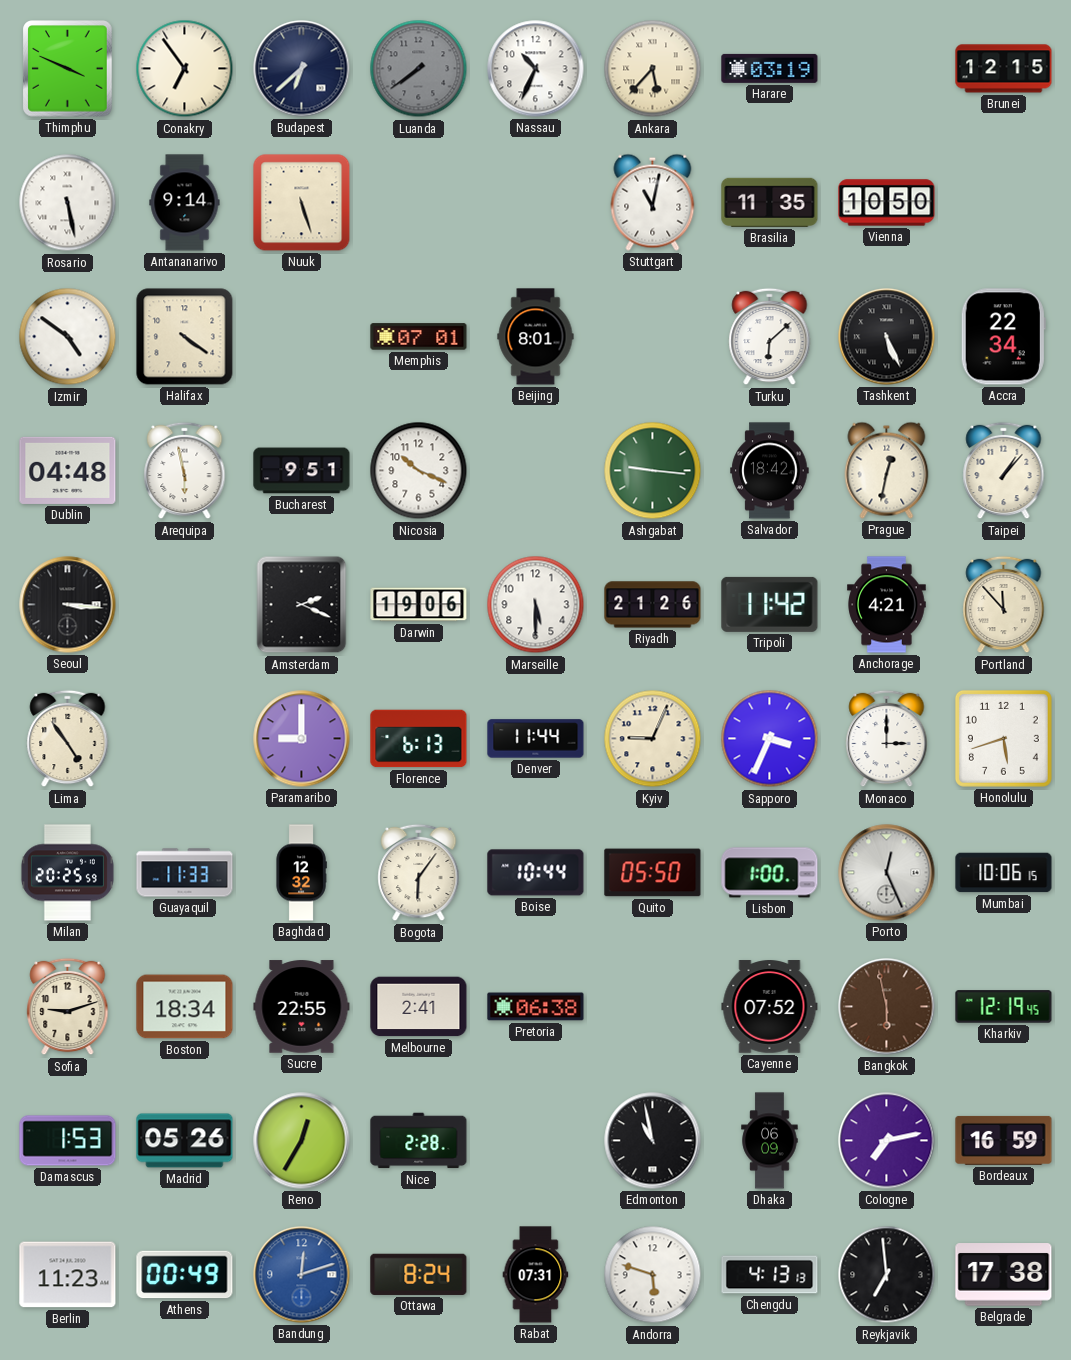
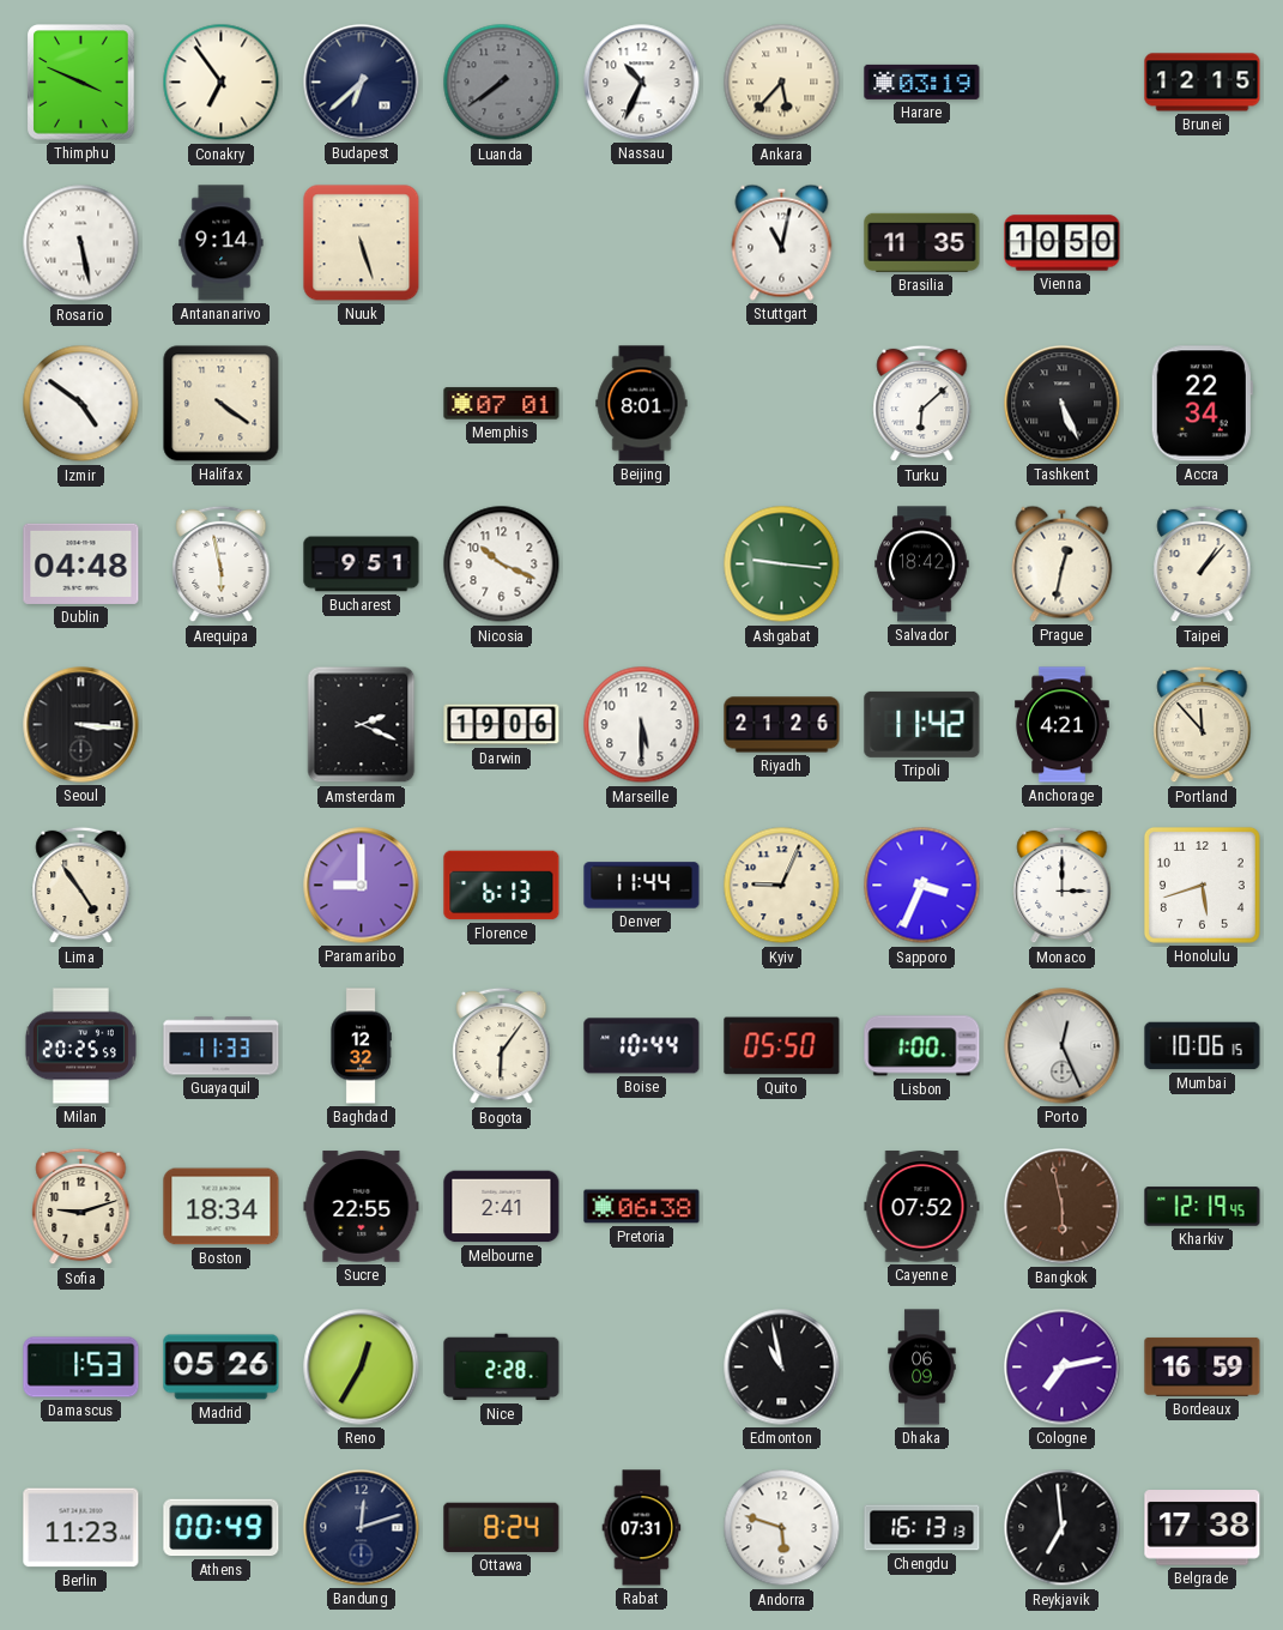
Bandung dial: blue -> navy
Chengdu: 4:13 -> 16:13
